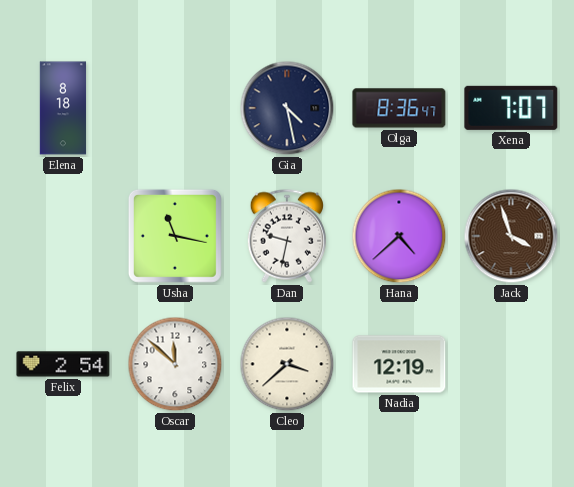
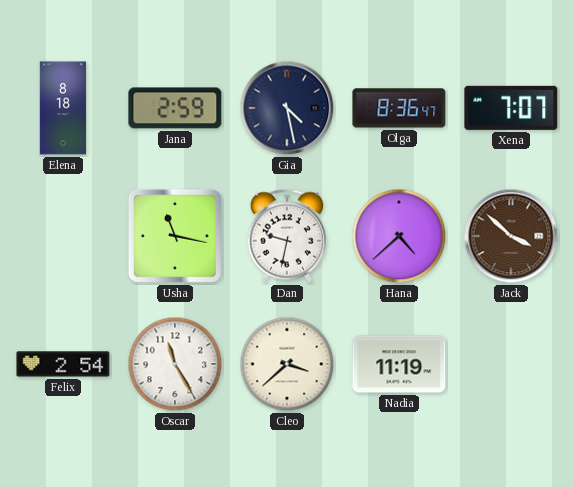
Jana: none -> 2:59
Jack: 3:57 -> 3:52
Oscar: 11:52 -> 11:25
Nadia: 12:19 -> 11:19
